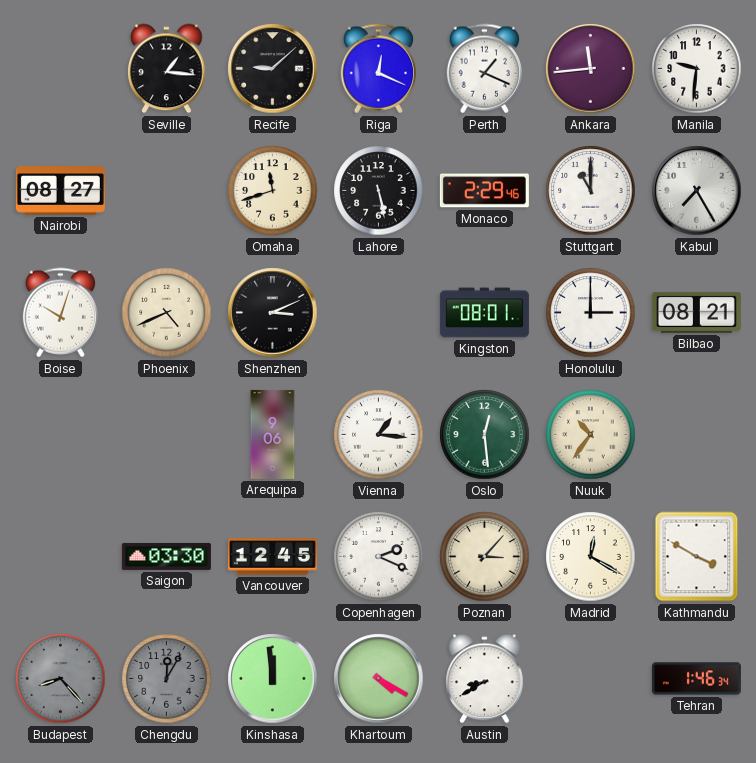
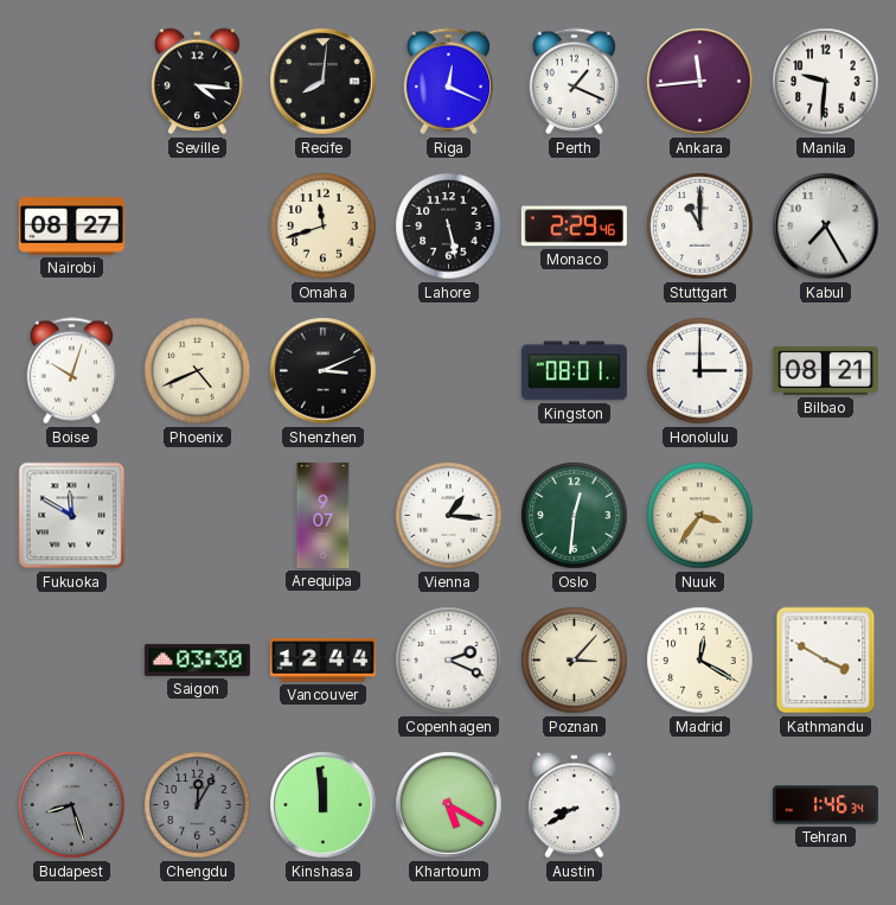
Seville: 1:16 -> 4:16
Recife: 9:08 -> 8:01
Fukuoka: none -> 11:50
Arequipa: 9:06 -> 9:07
Oslo: 12:29 -> 12:31
Nuuk: 10:36 -> 3:36
Vancouver: 12:45 -> 12:44
Budapest: 8:23 -> 8:27
Khartoum: 4:20 -> 5:20
